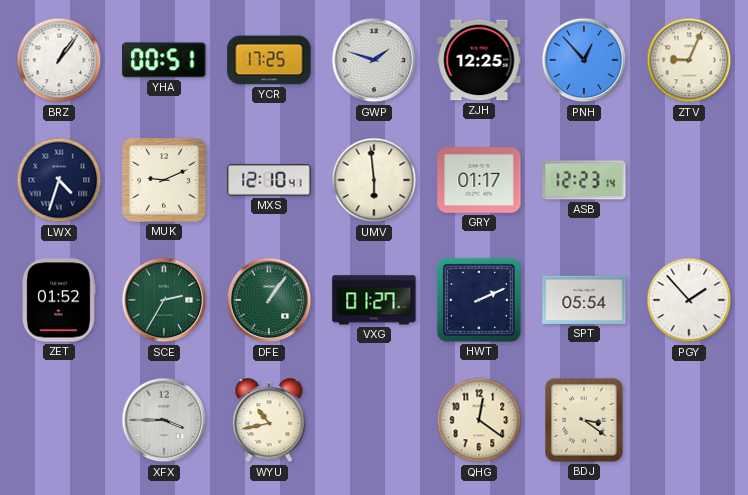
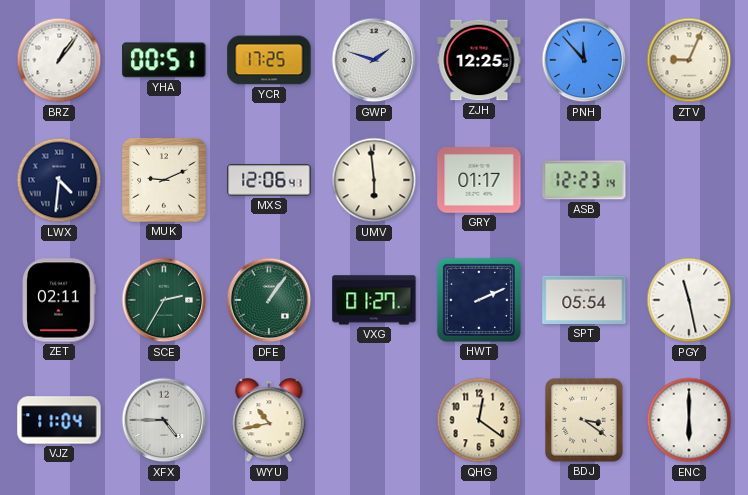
PNH: 12:53 -> 11:53
LWX: 4:33 -> 4:31
MXS: 12:10 -> 12:06
ZET: 01:52 -> 02:11
PGY: 1:53 -> 11:28
VJZ: none -> 11:04
XFX: 3:45 -> 4:45
ENC: none -> 6:00
